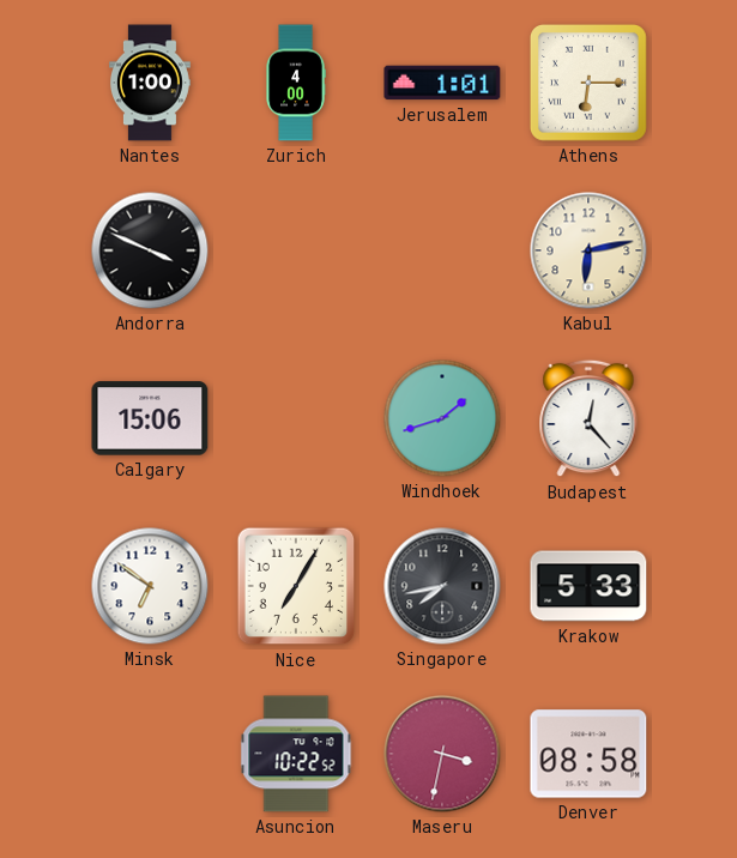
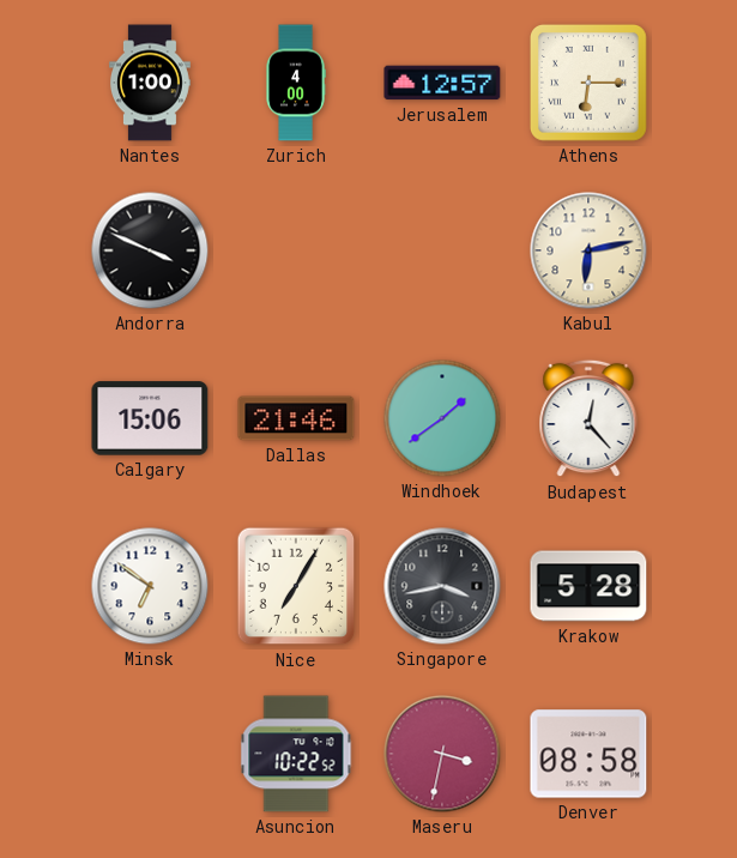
Jerusalem: 1:01 -> 12:57
Dallas: none -> 21:46
Windhoek: 1:42 -> 1:39
Singapore: 7:43 -> 3:43
Krakow: 5:33 -> 5:28
